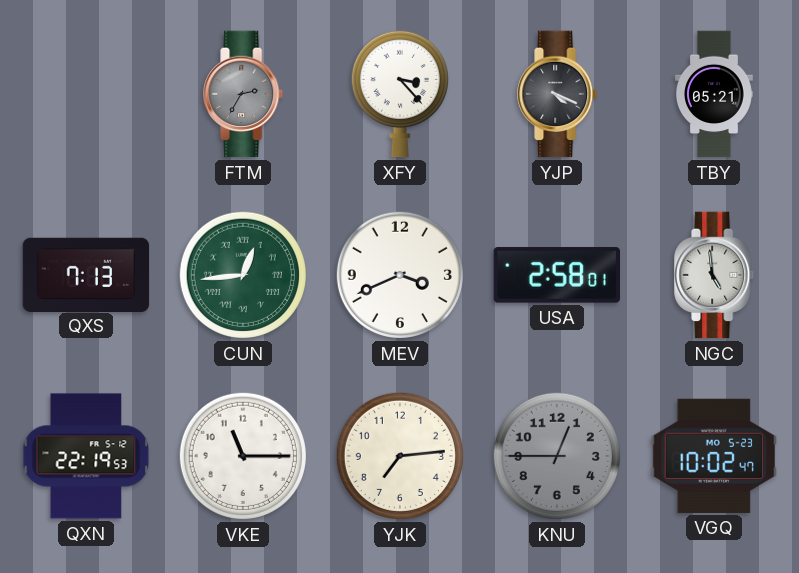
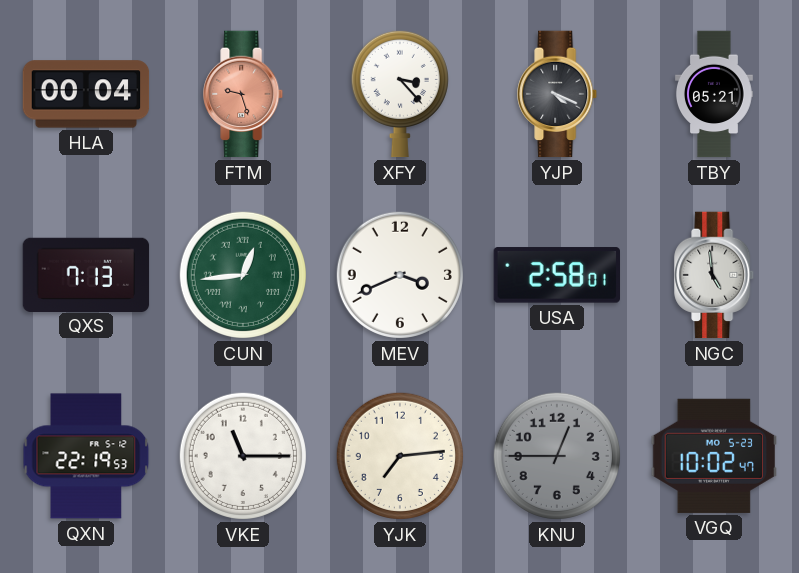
HLA: none -> 00:04
FTM: 2:35 -> 9:27
FTM dial: grey -> salmon
